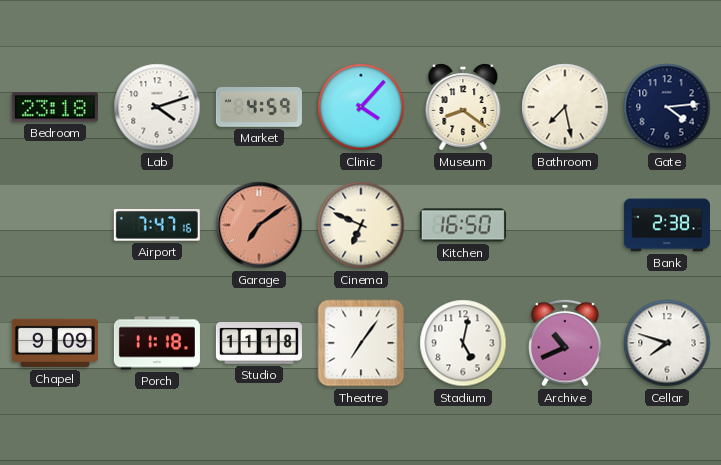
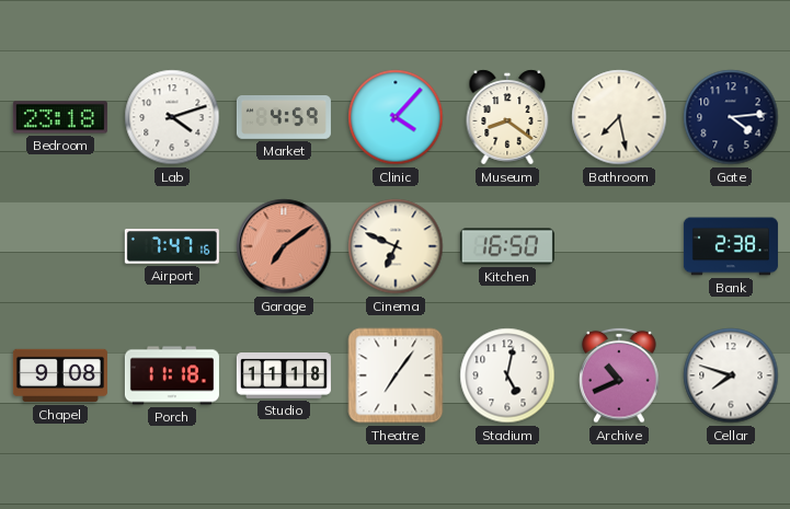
Chapel: 9:09 -> 9:08
